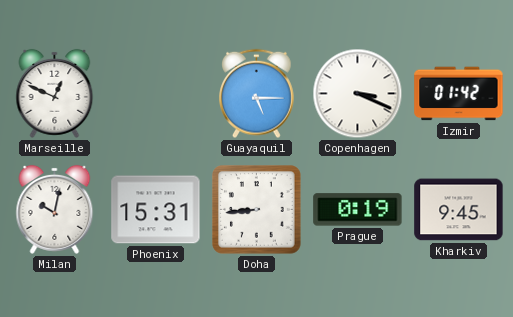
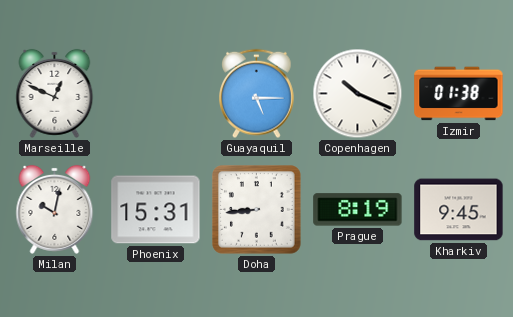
Copenhagen: 3:19 -> 10:19
Izmir: 01:42 -> 01:38
Prague: 0:19 -> 8:19
